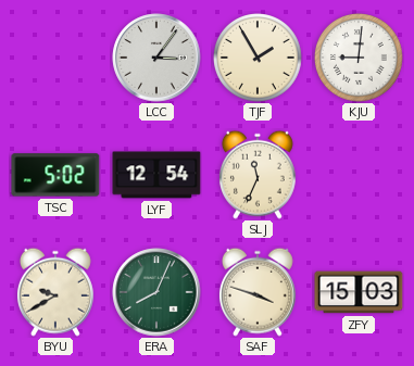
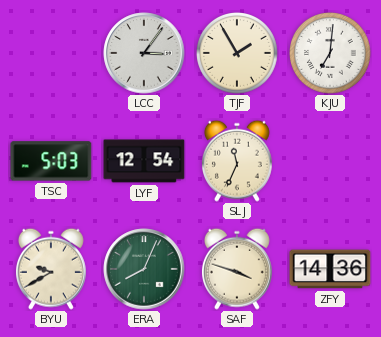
KJU: 9:01 -> 7:01
TSC: 5:02 -> 5:03
ZFY: 15:03 -> 14:36
